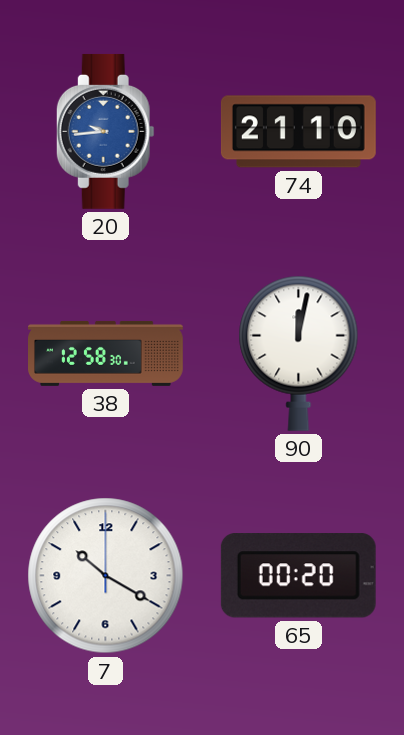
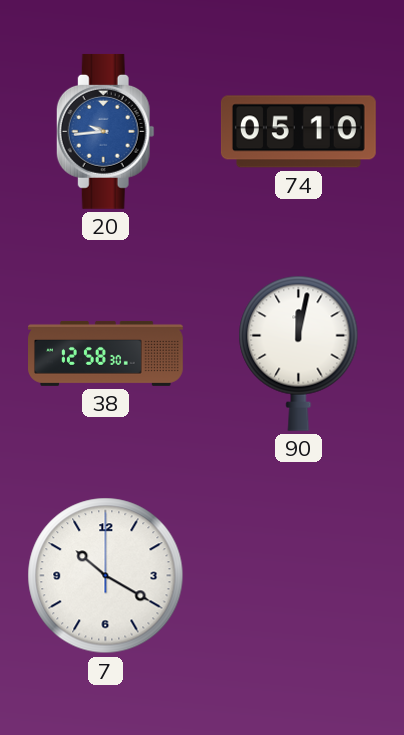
74: 21:10 -> 05:10
65: 00:20 -> none
